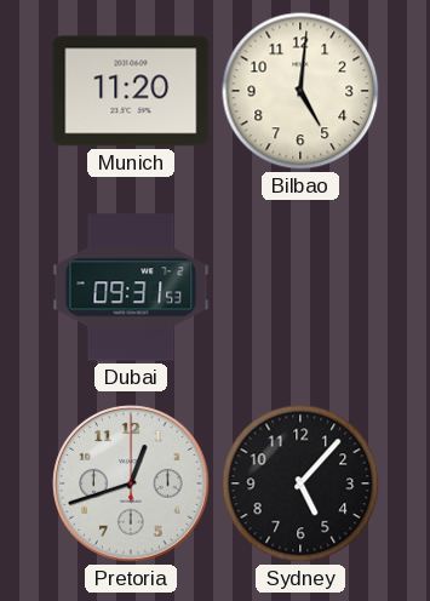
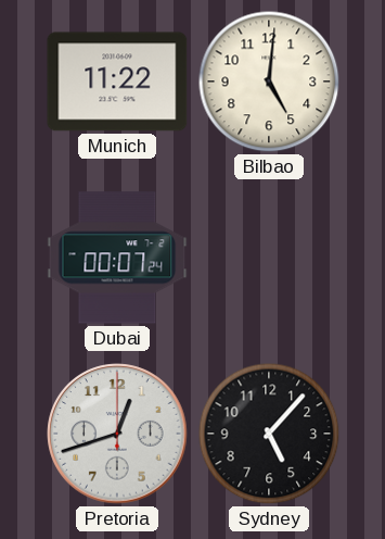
Munich: 11:20 -> 11:22
Dubai: 09:31 -> 00:07
